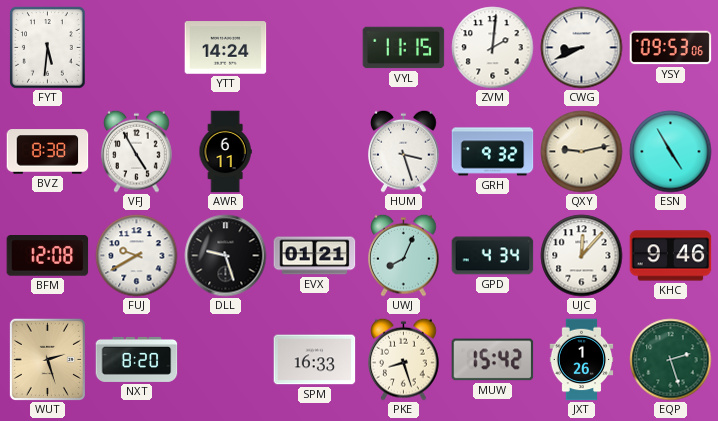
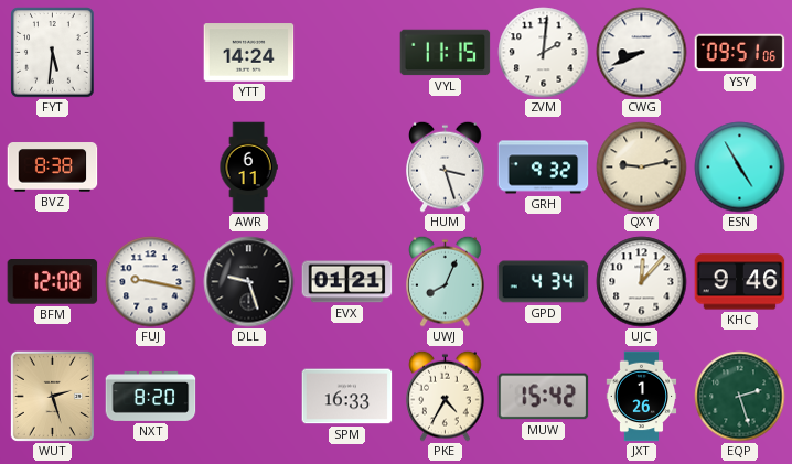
YSY: 09:53 -> 09:51
VFJ: 4:55 -> none
FUJ: 9:40 -> 9:17
PKE: 8:27 -> 4:35
